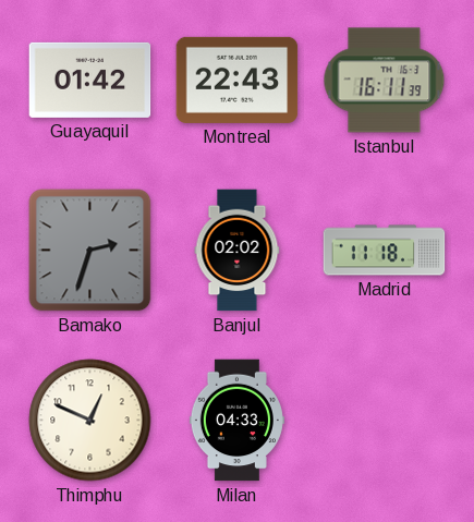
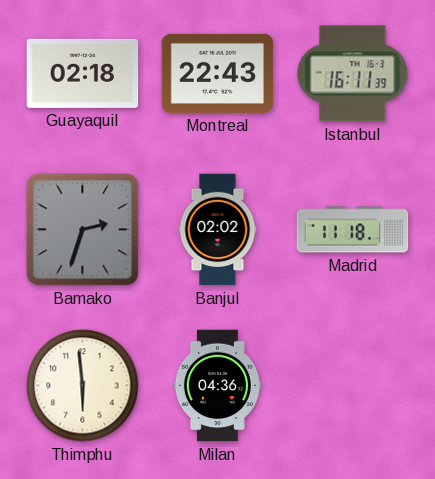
Guayaquil: 01:42 -> 02:18
Thimphu: 12:49 -> 5:59
Milan: 04:33 -> 04:36
